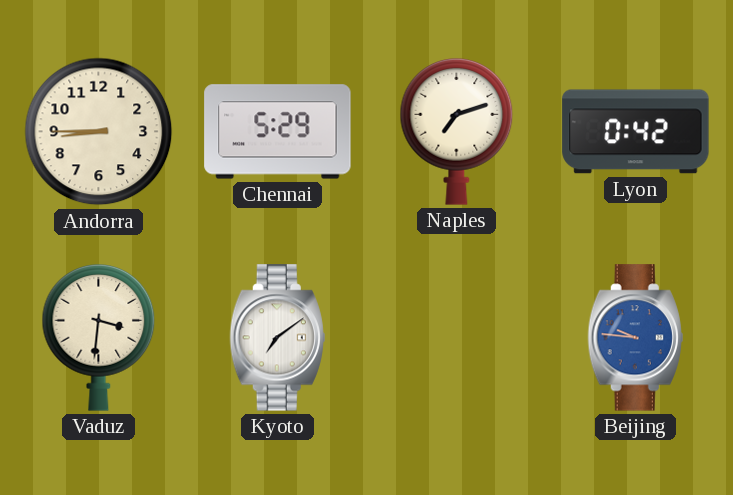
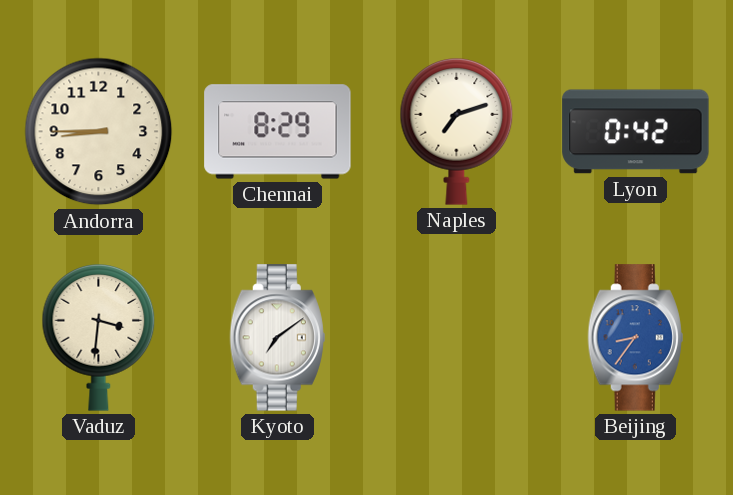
Chennai: 5:29 -> 8:29
Beijing: 9:46 -> 8:36
